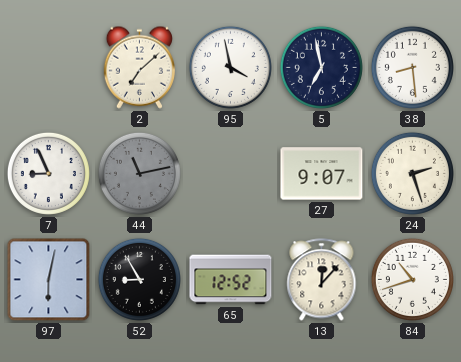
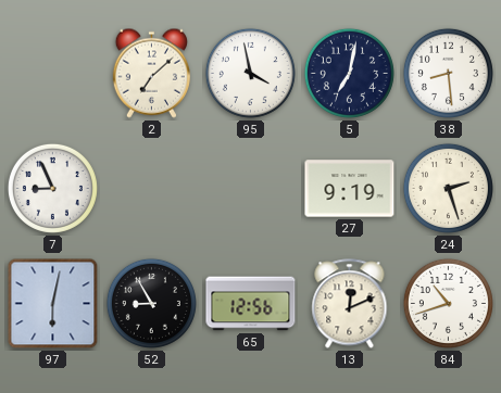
5: 6:58 -> 7:02
44: 11:13 -> none
27: 9:07 -> 9:19
65: 12:52 -> 12:56
13: 12:07 -> 12:11
